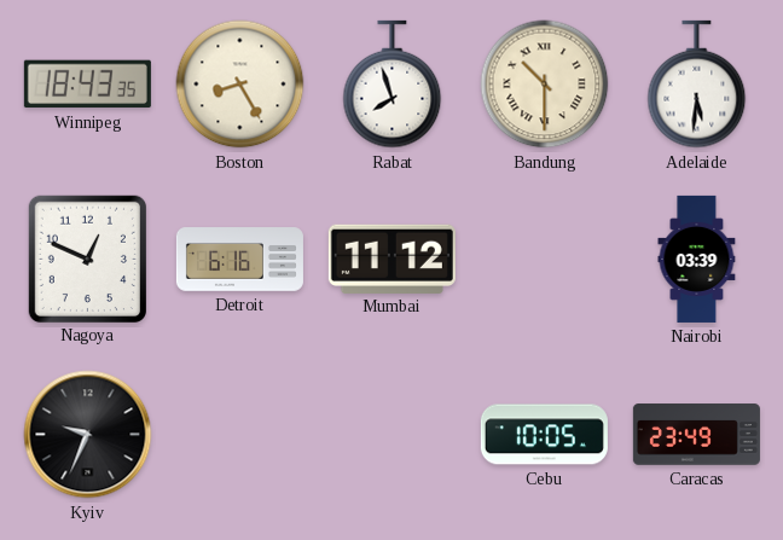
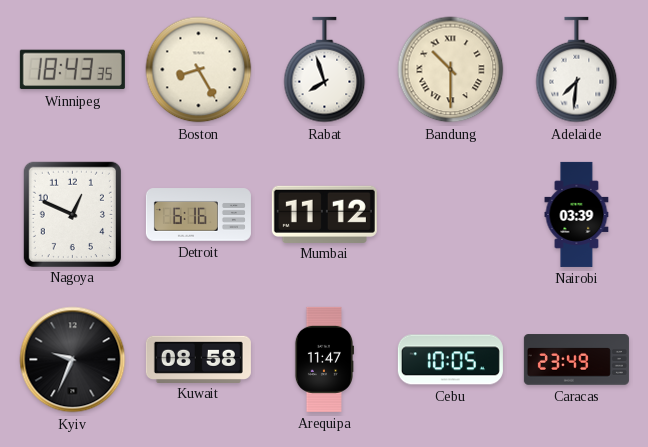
Adelaide: 5:31 -> 7:31
Kuwait: none -> 08:58
Arequipa: none -> 11:47
